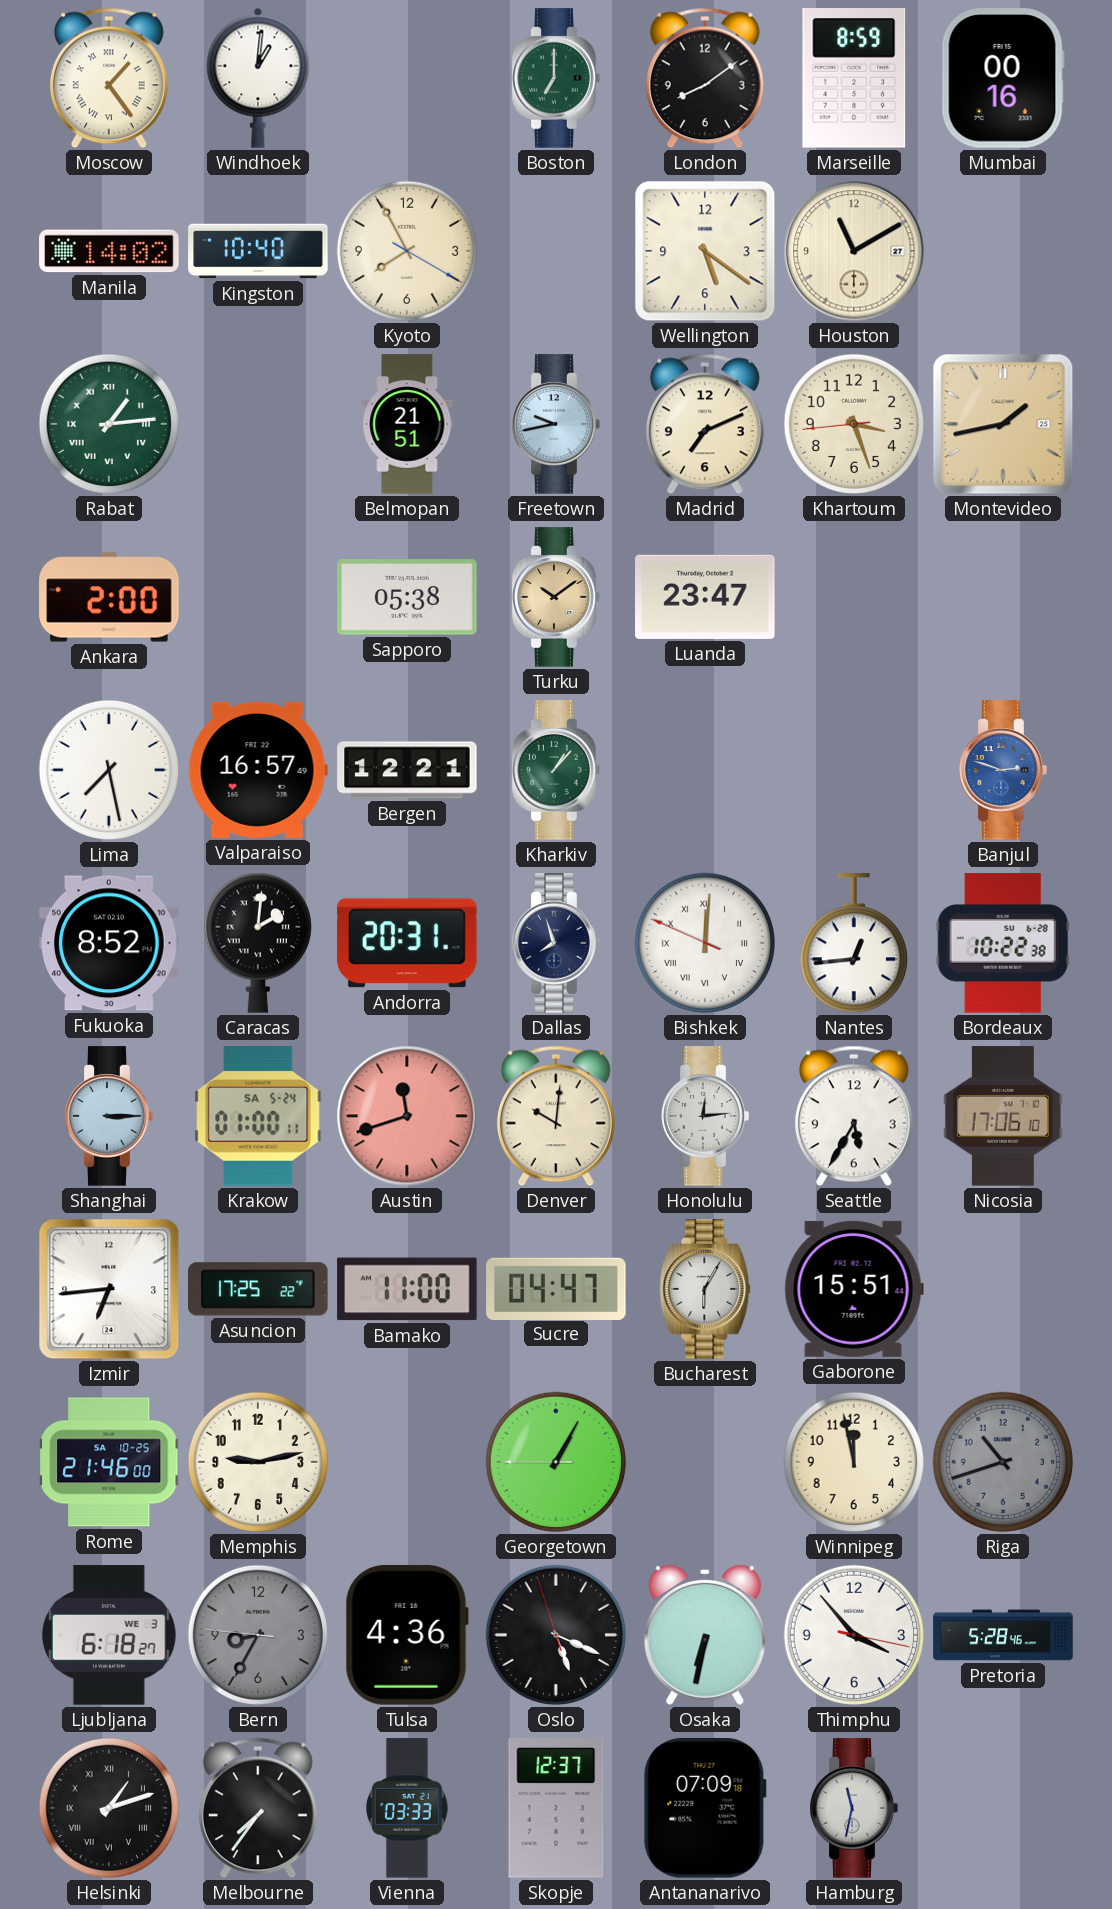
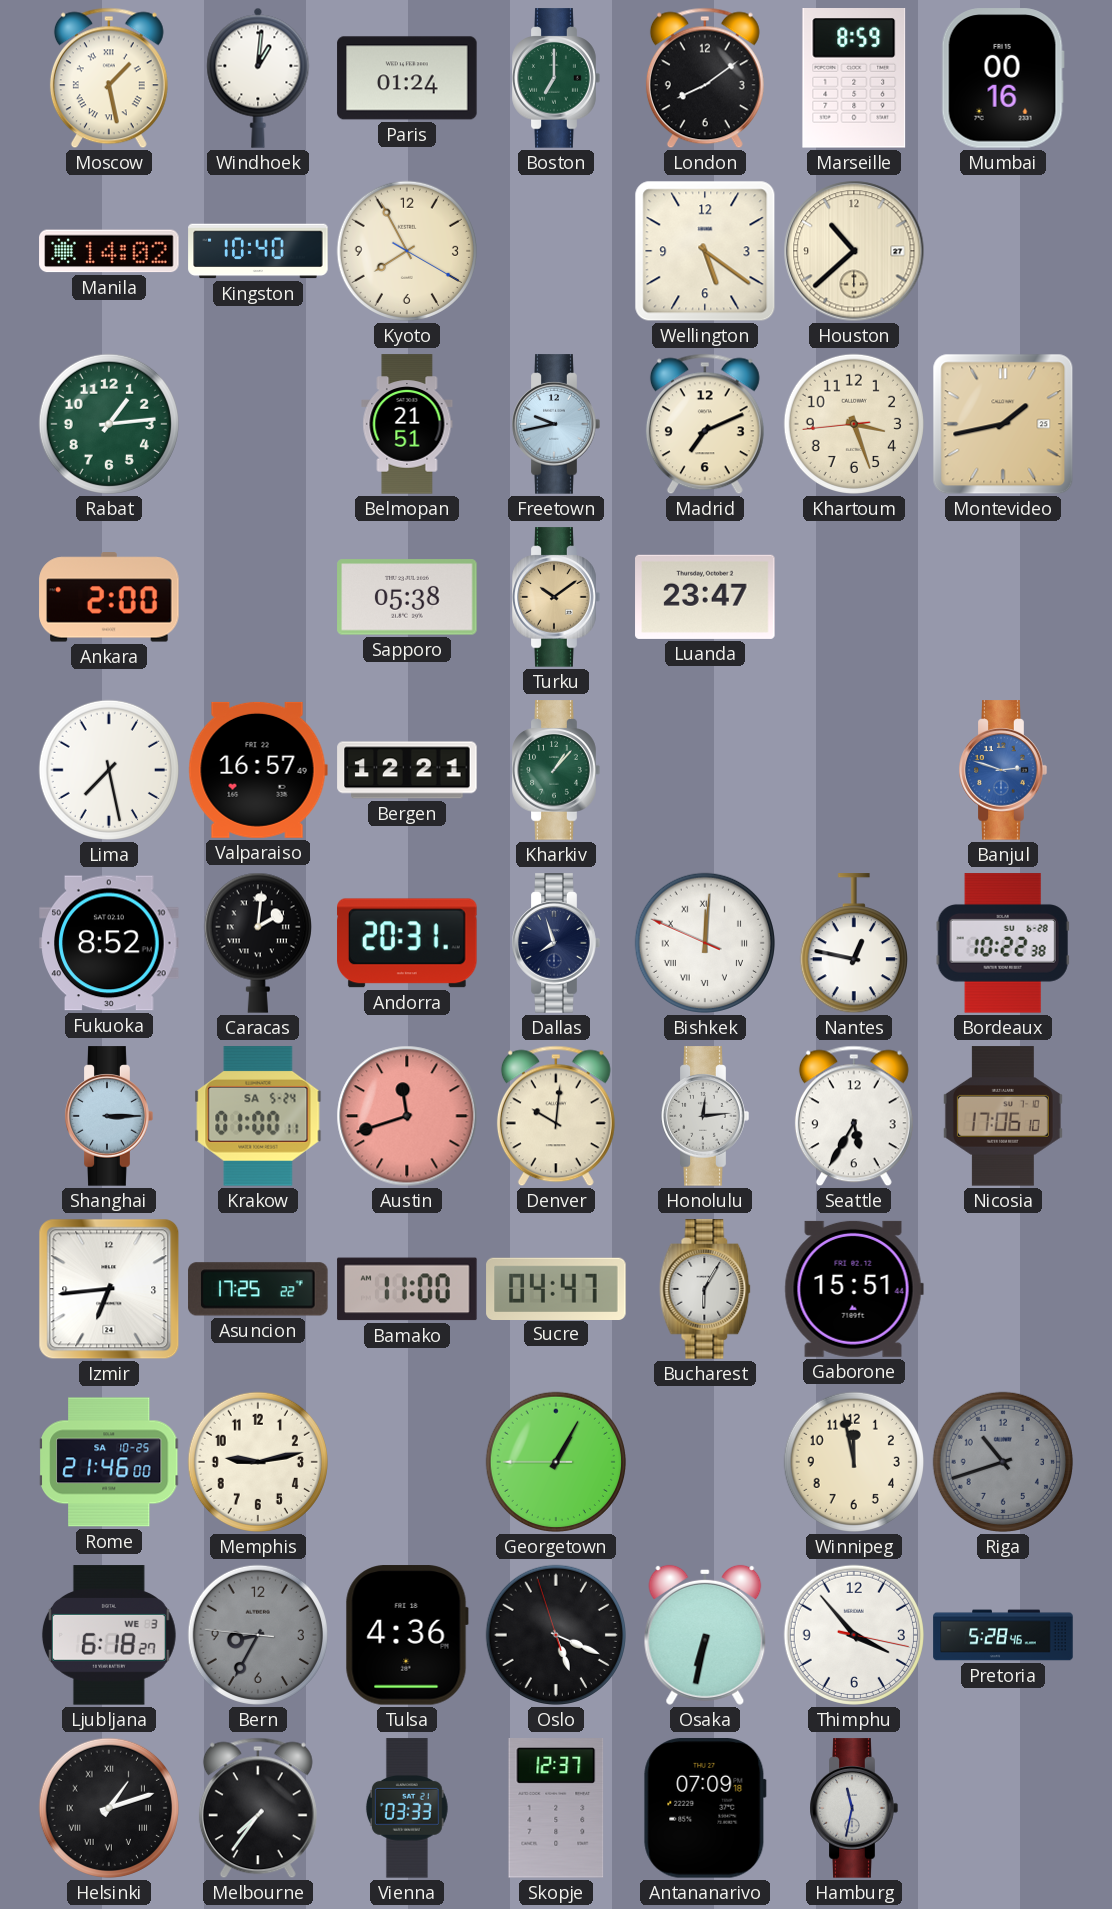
Moscow: 1:24 -> 1:28
Paris: none -> 01:24
Houston: 11:10 -> 10:38
Rabat numerals: Roman -> Arabic
Nantes: 12:44 -> 12:47
